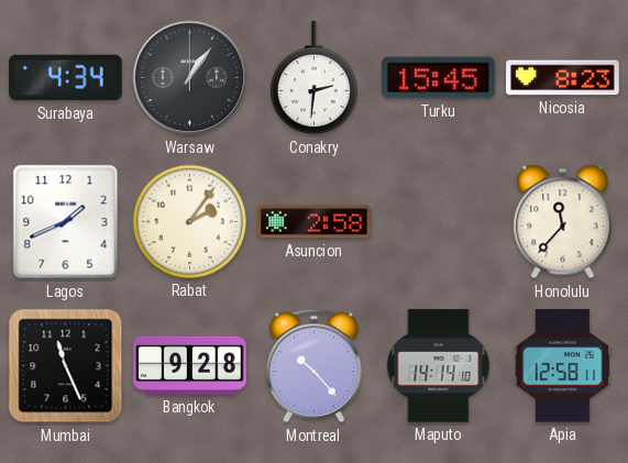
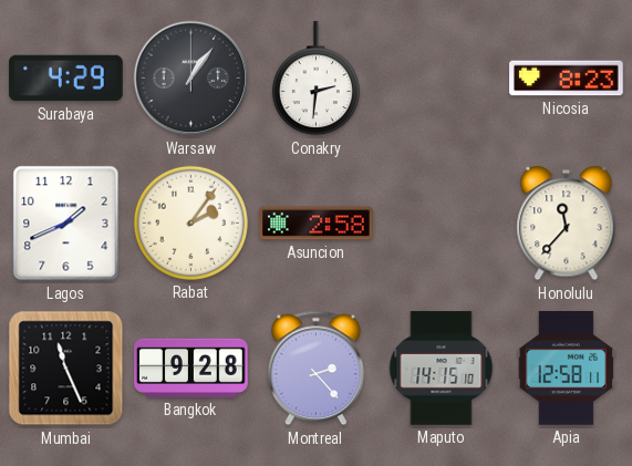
Surabaya: 4:34 -> 4:29
Turku: 15:45 -> none
Montreal: 10:23 -> 2:23
Maputo: 14:14 -> 14:15
